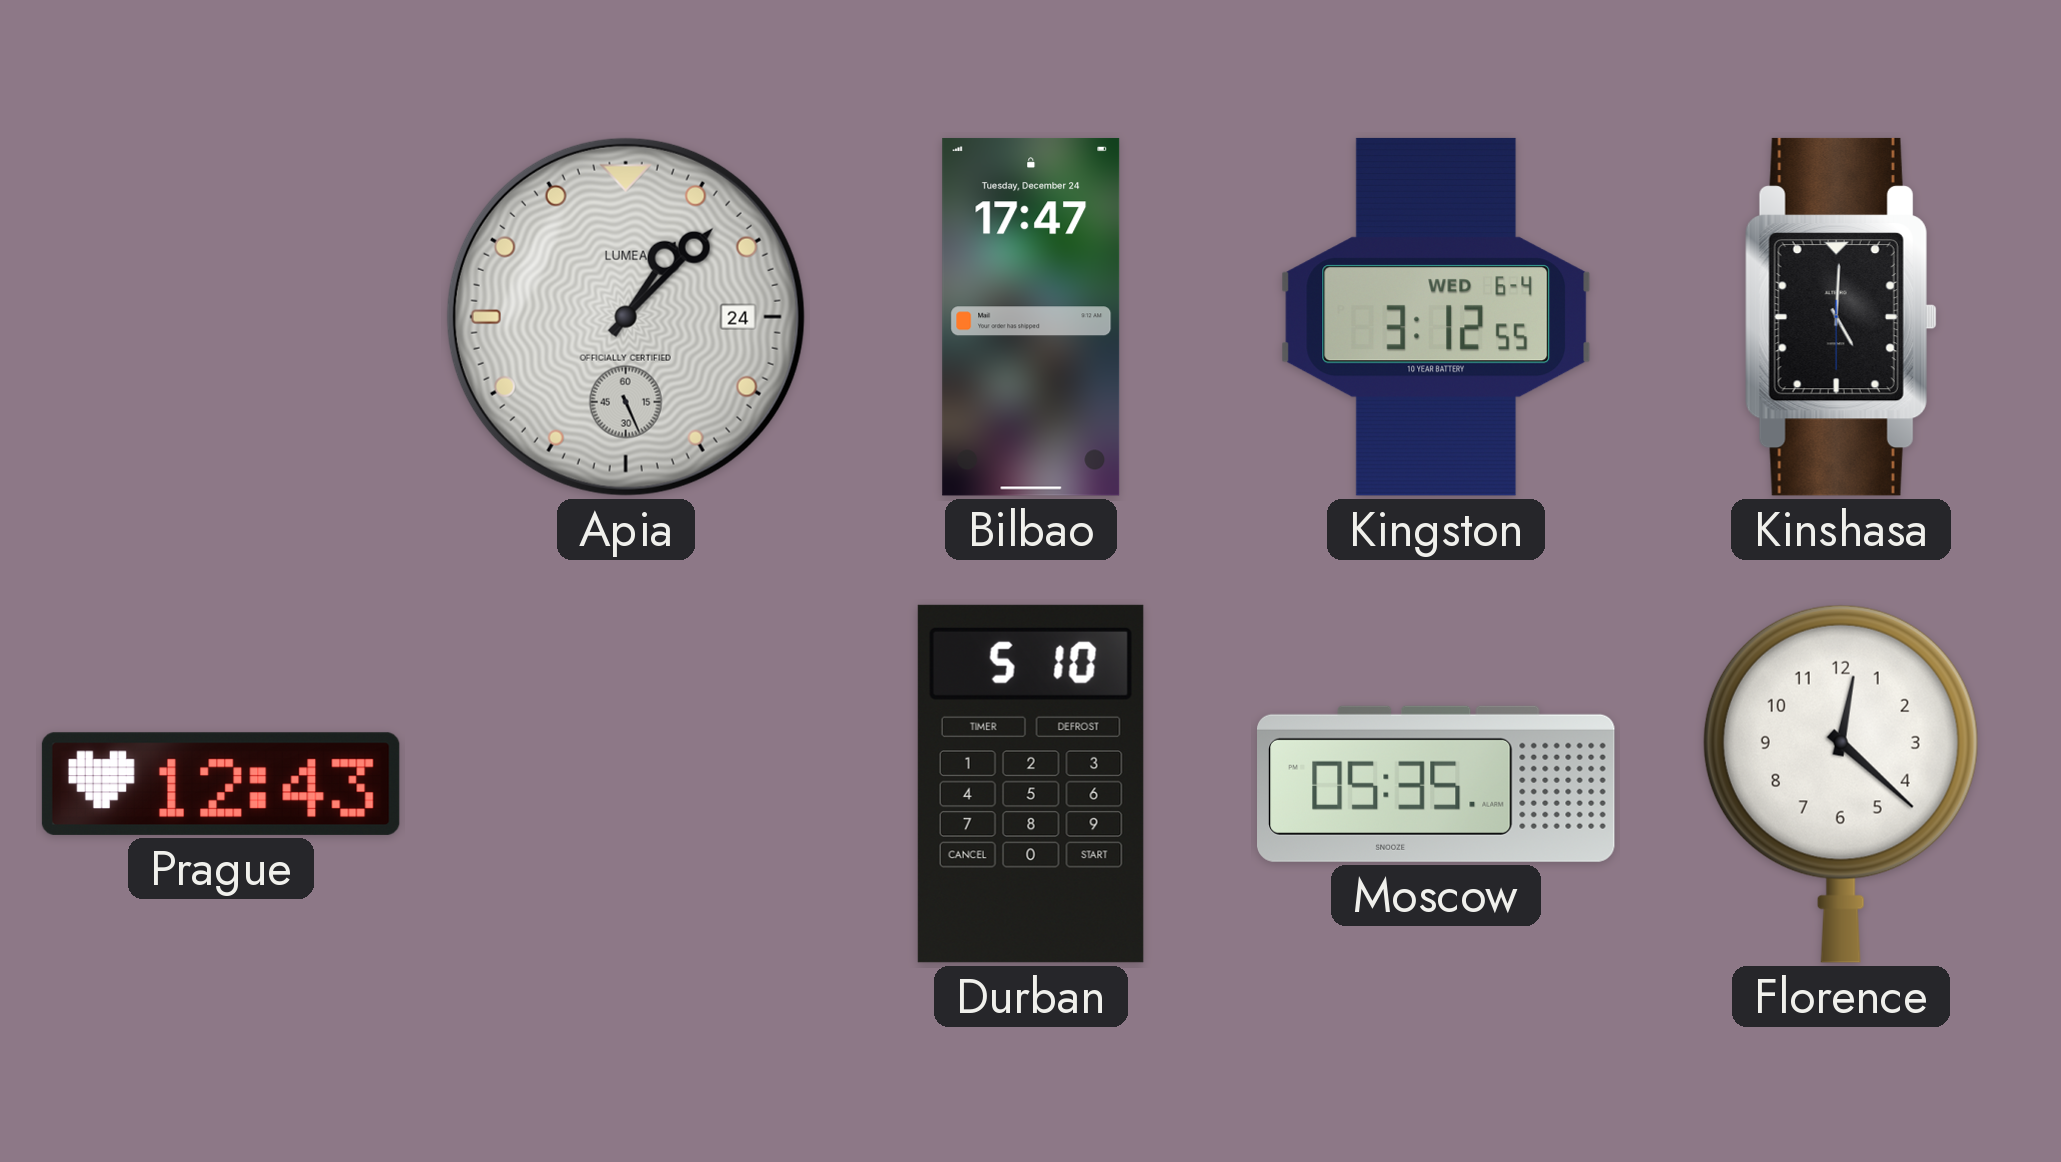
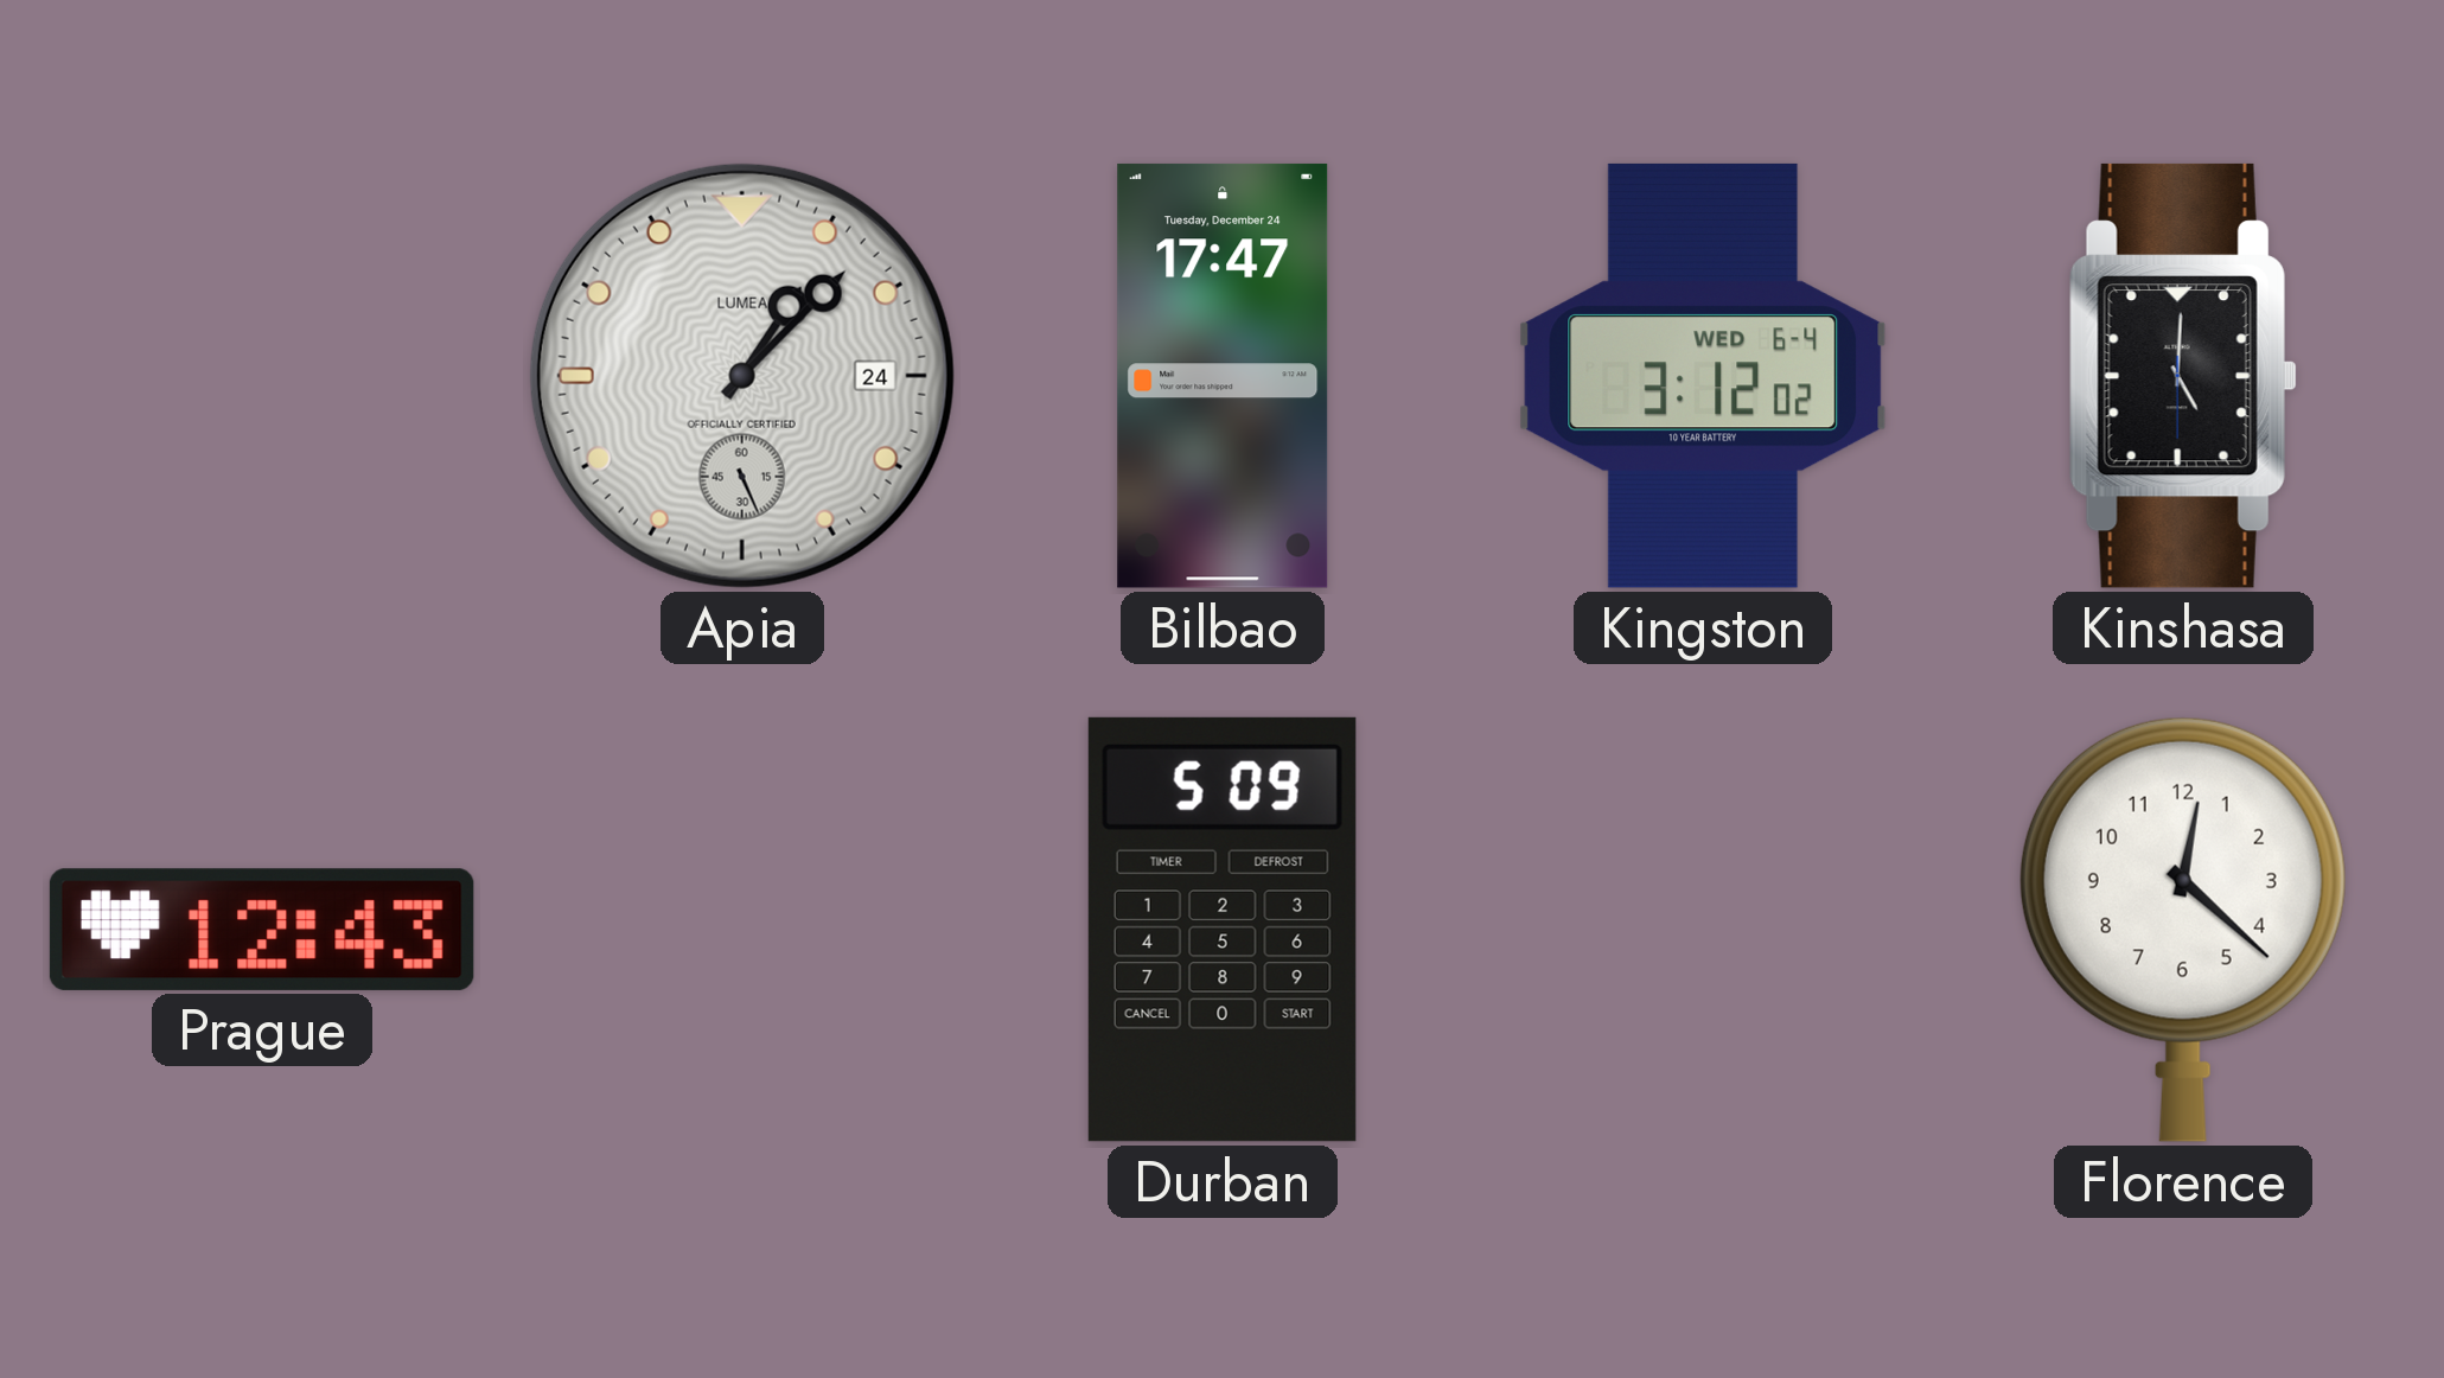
Kingston: 3:12:55 -> 3:12:02
Durban: 5:10 -> 5:09
Moscow: 05:35 -> none
